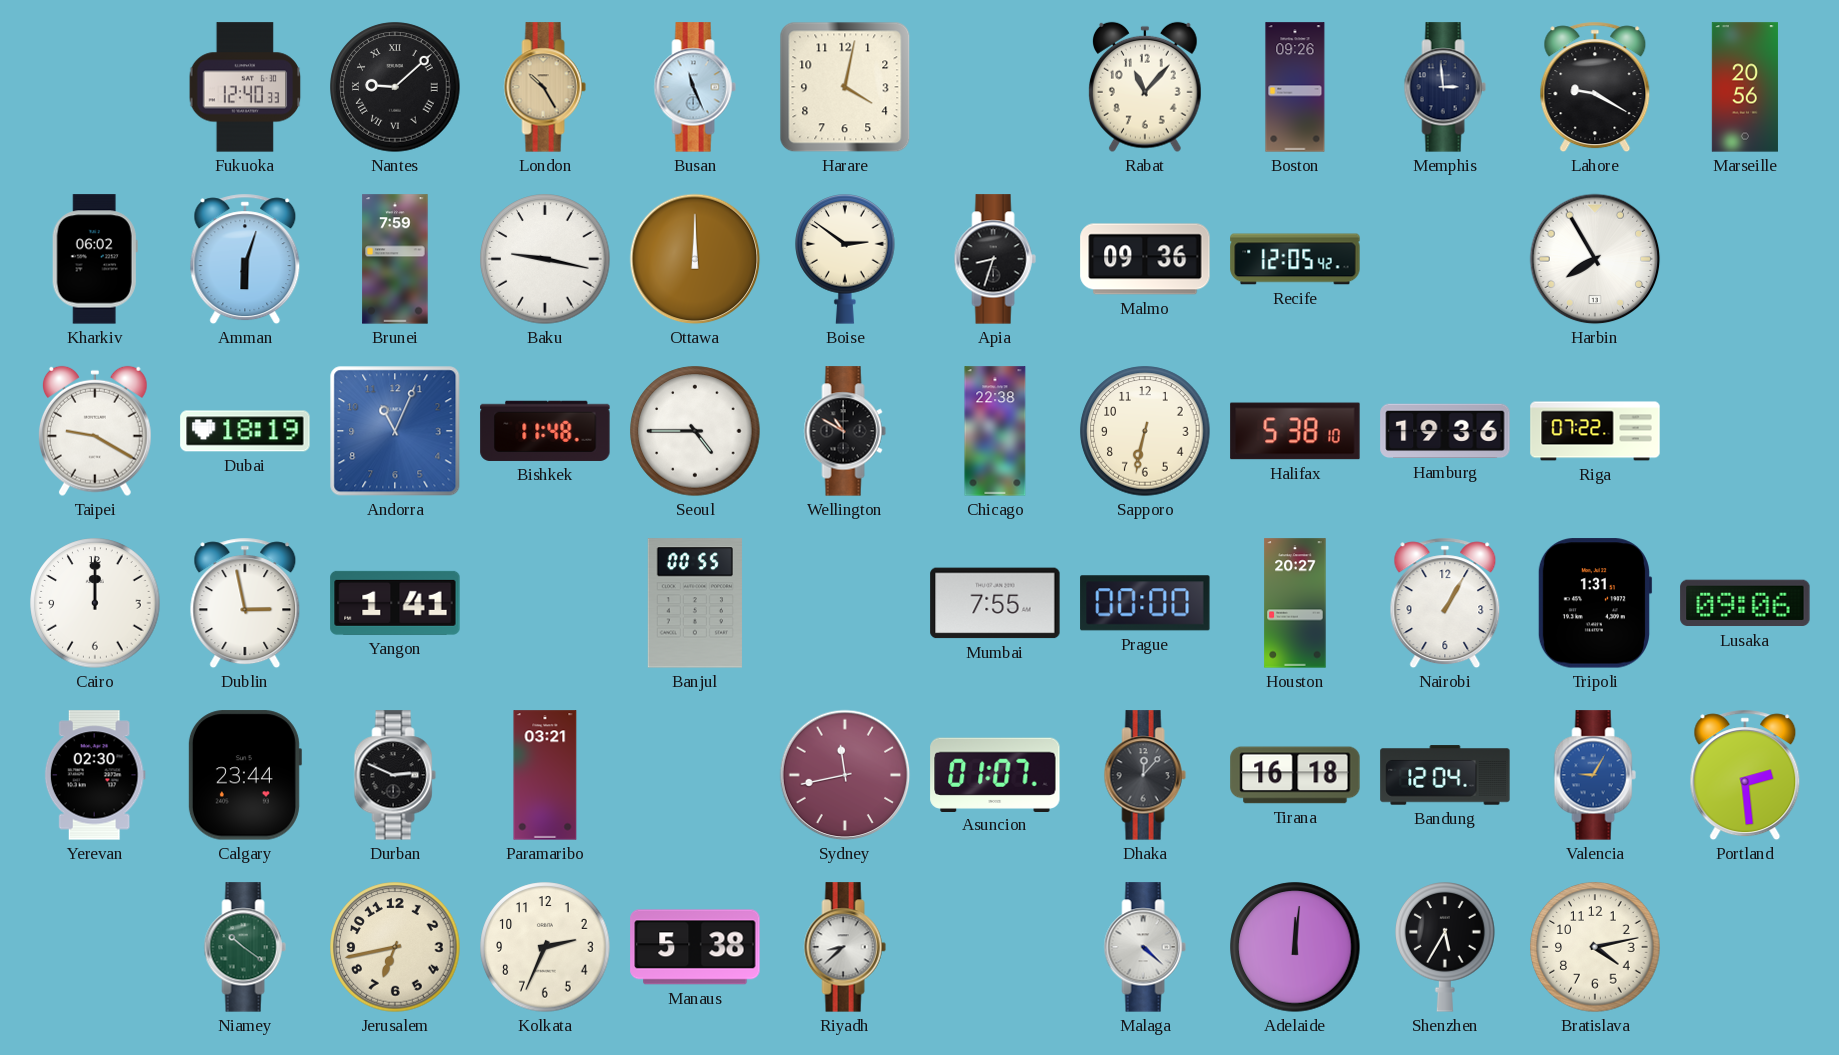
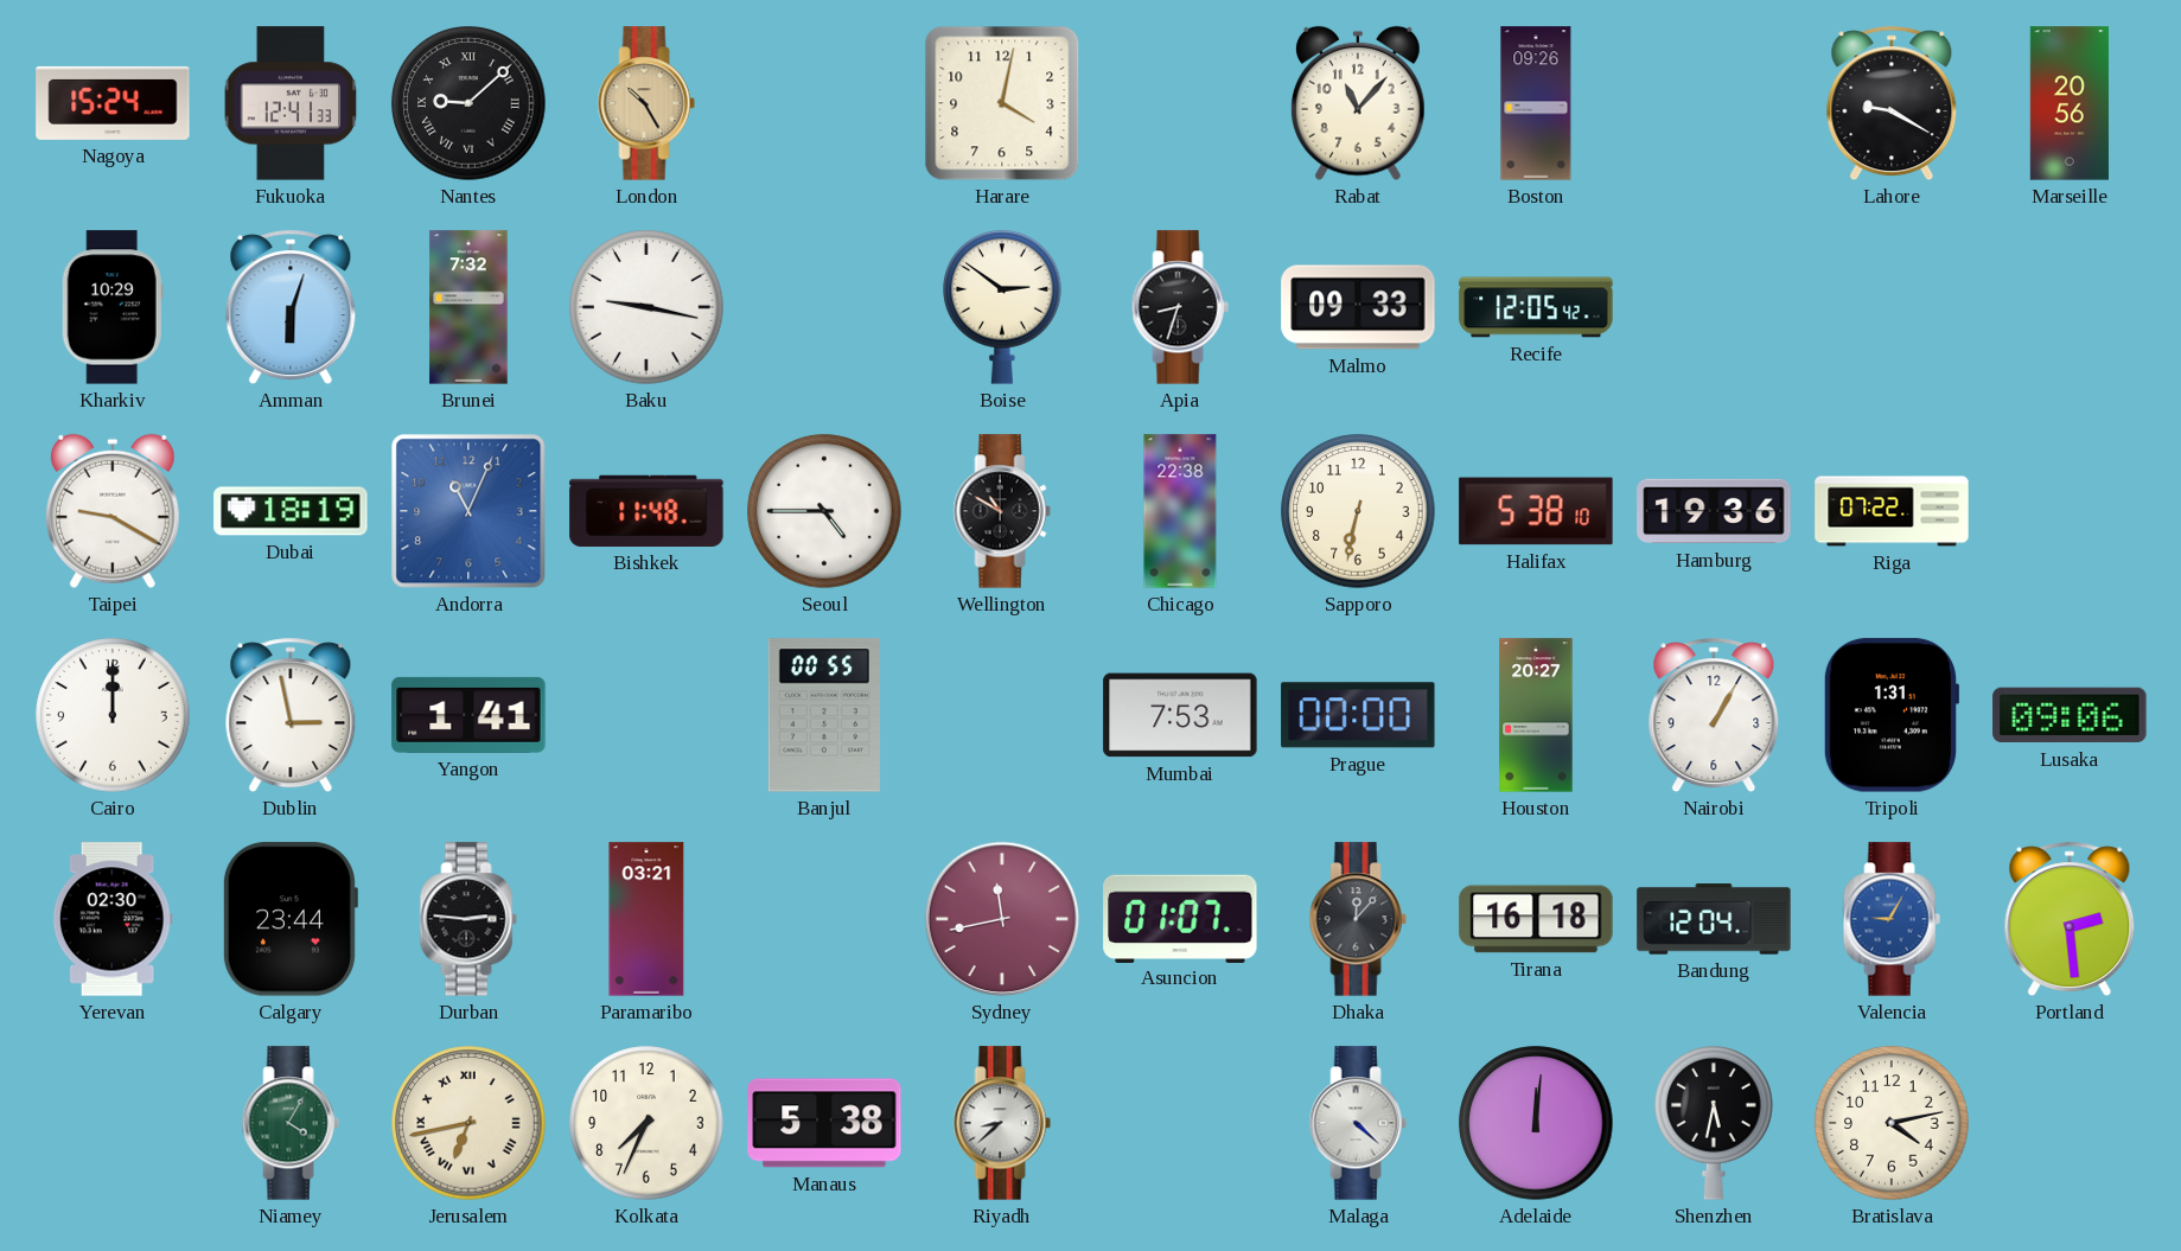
Nagoya: none -> 15:24
Fukuoka: 12:40 -> 12:41
Busan: 11:26 -> none
Memphis: 2:59 -> none
Kharkiv: 06:02 -> 10:29
Brunei: 7:59 -> 7:32
Ottawa: 12:00 -> none
Malmo: 09:36 -> 09:33
Harbin: 7:55 -> none
Mumbai: 7:55 -> 7:53
Durban: 2:49 -> 2:46
Niamey: 10:21 -> 4:05
Jerusalem numerals: Arabic -> Roman
Kolkata: 2:34 -> 7:34
Shenzhen: 5:35 -> 5:32
